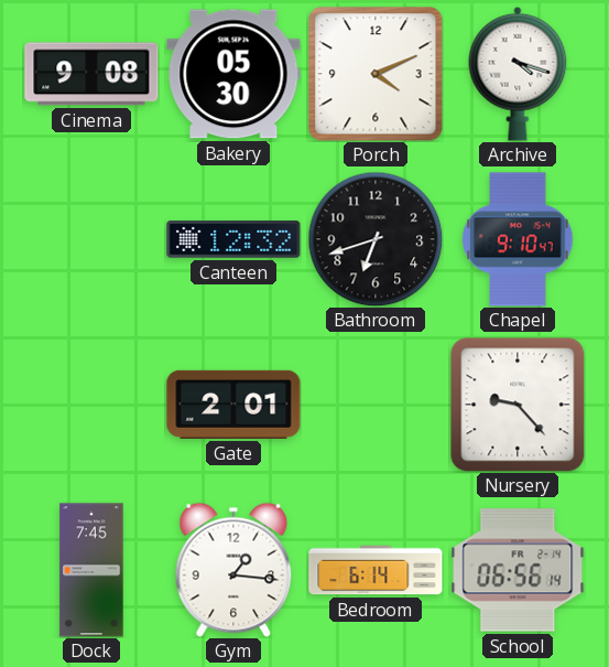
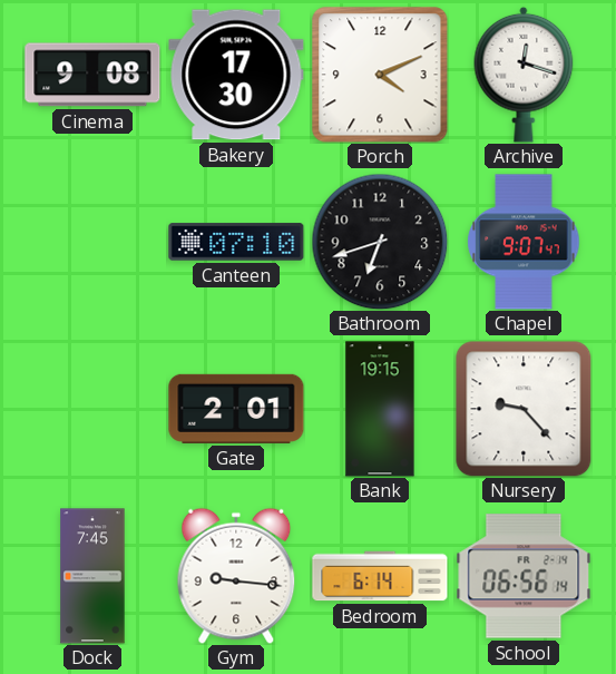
Bakery: 05:30 -> 17:30
Archive: 4:18 -> 12:18
Canteen: 12:32 -> 07:10
Chapel: 9:10 -> 9:07
Bank: none -> 19:15
Gym: 1:16 -> 9:16
